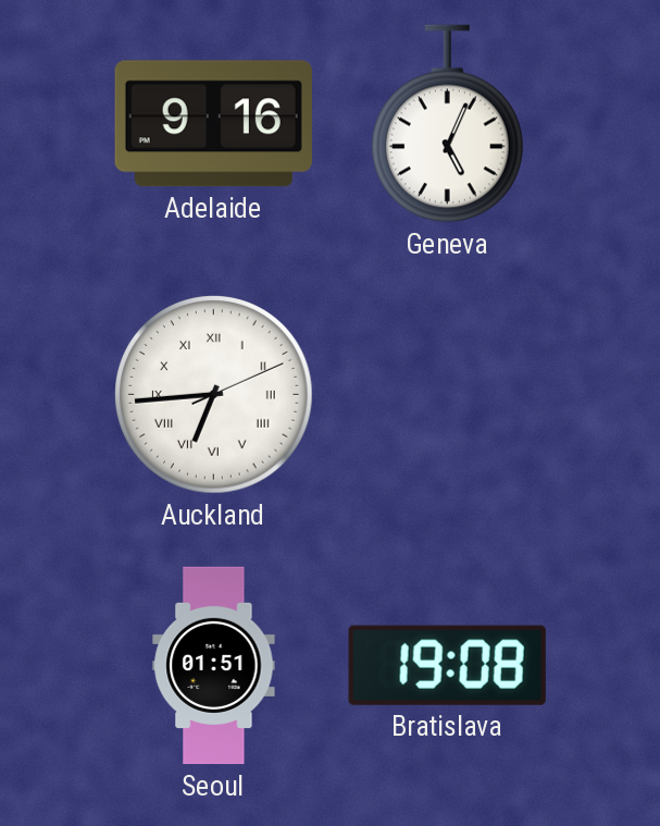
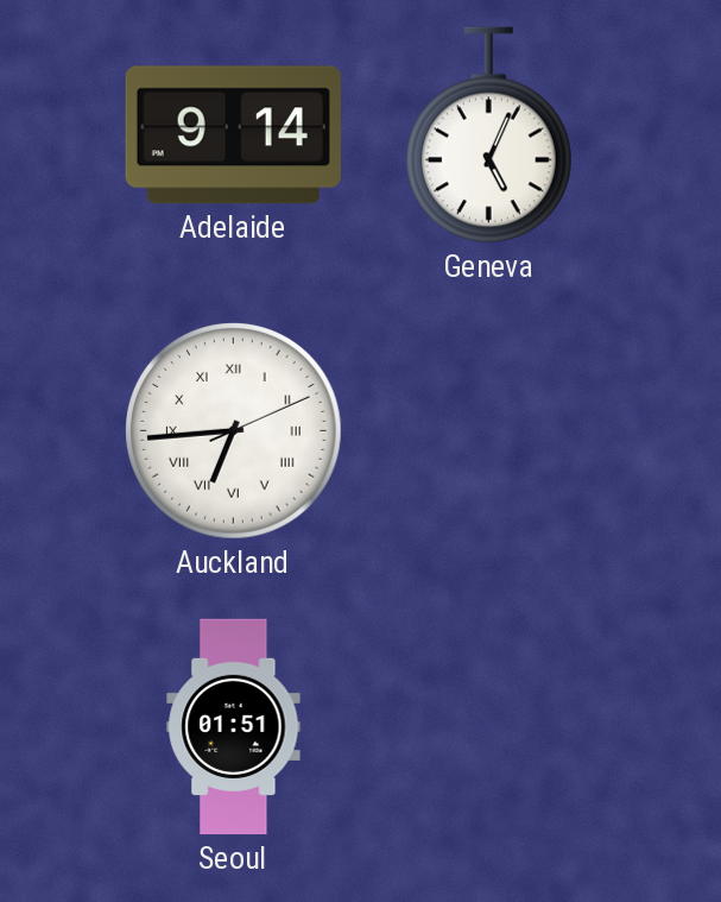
Adelaide: 9:16 -> 9:14
Bratislava: 19:08 -> none
